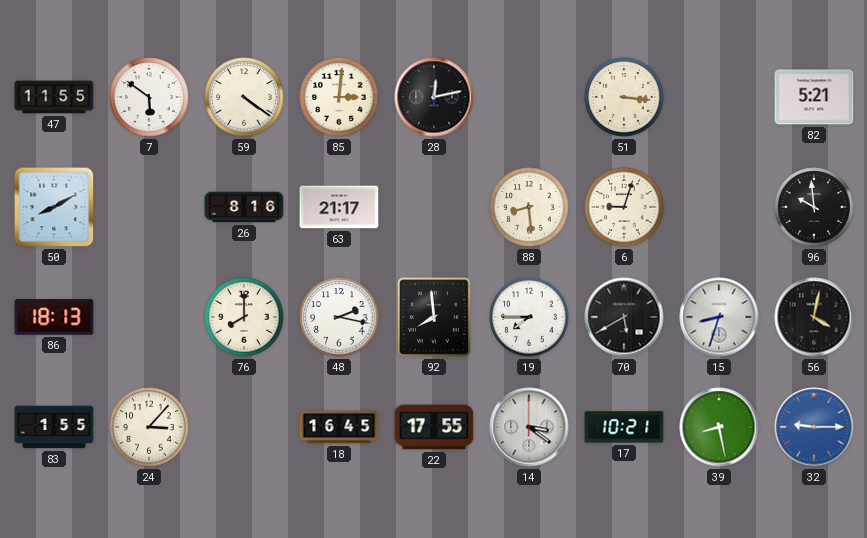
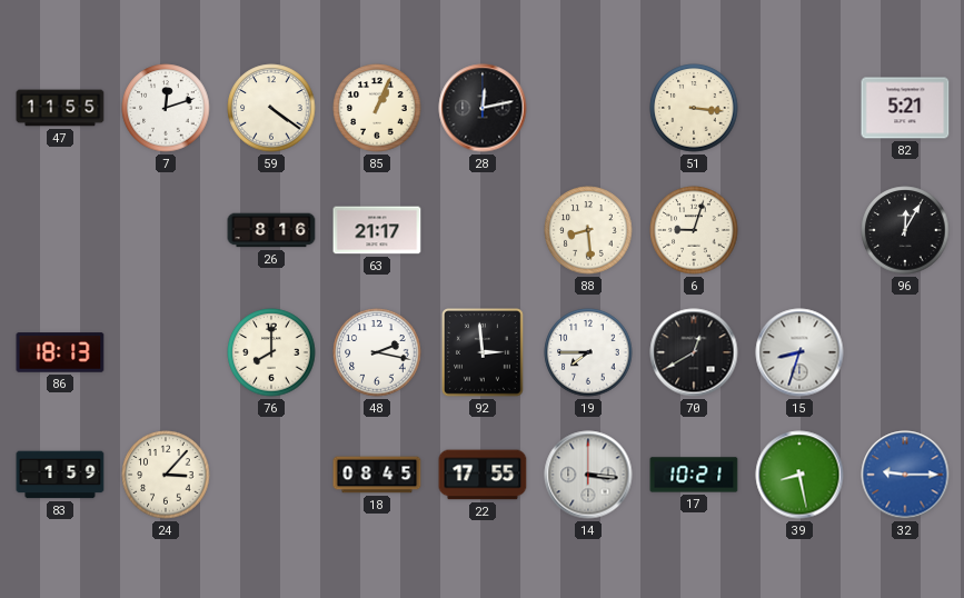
7: 5:51 -> 12:12
85: 3:01 -> 1:04
50: 8:10 -> none
96: 9:59 -> 12:05
92: 7:59 -> 2:59
70: 5:40 -> 12:40
56: 4:02 -> none
83: 1:55 -> 1:59
18: 16:45 -> 08:45
14: 3:21 -> 3:16
